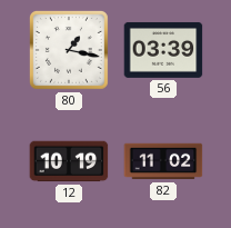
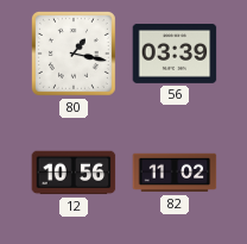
12: 10:19 -> 10:56
